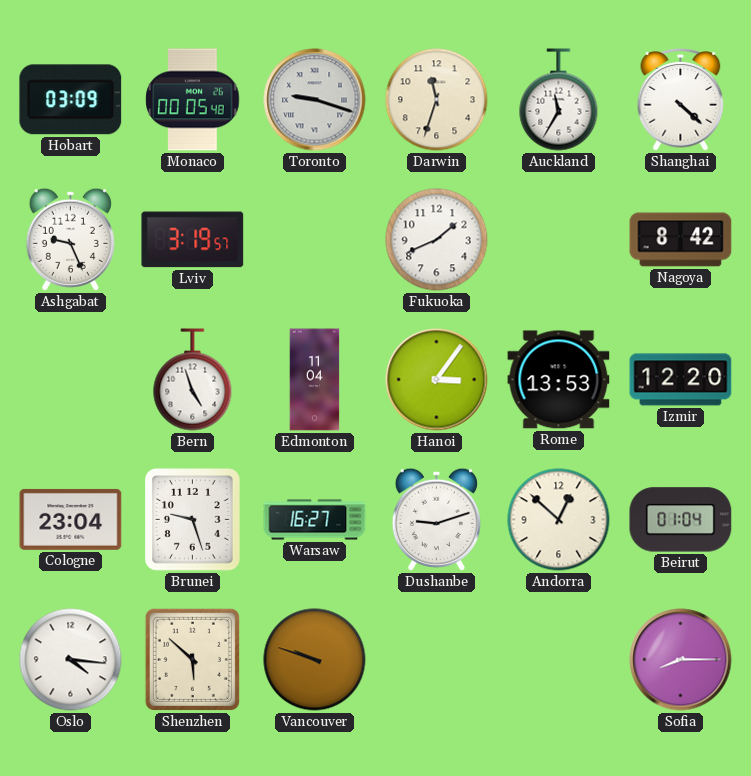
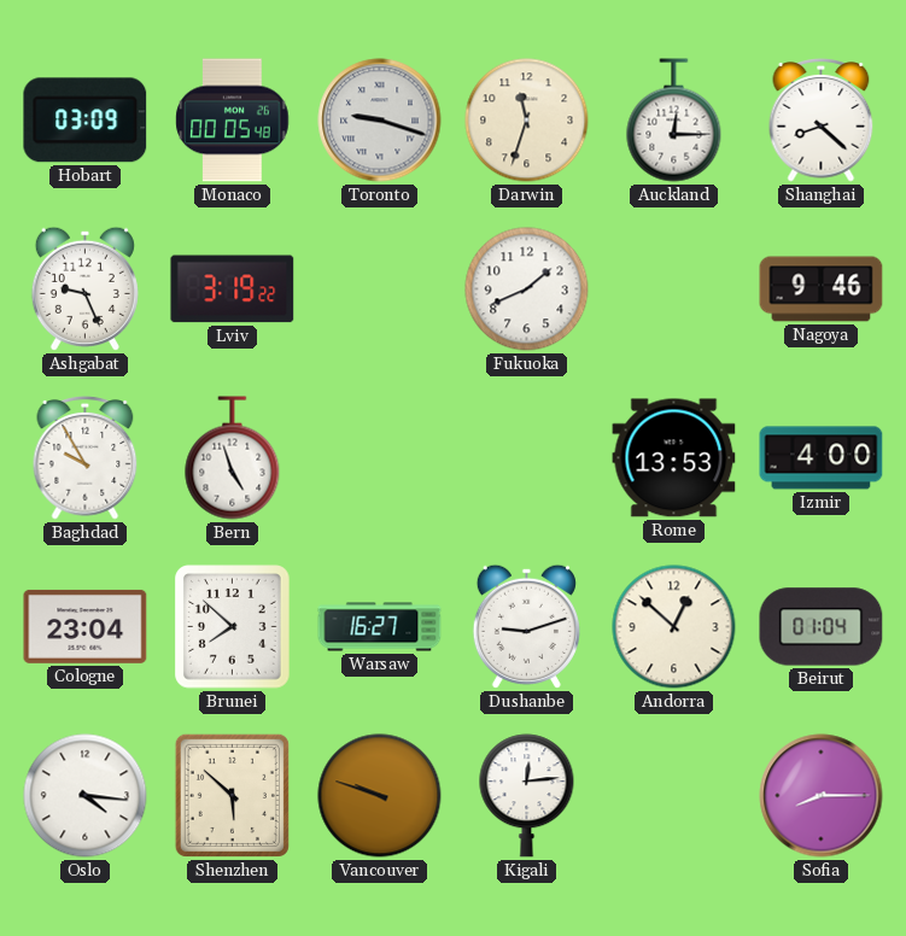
Auckland: 11:35 -> 12:15
Shanghai: 4:22 -> 8:22
Lviv: 3:19:57 -> 3:19:22
Nagoya: 8:42 -> 9:46
Baghdad: none -> 9:55
Edmonton: 11:04 -> none
Hanoi: 3:06 -> none
Izmir: 12:20 -> 4:00
Brunei: 9:27 -> 7:52
Kigali: none -> 12:14
